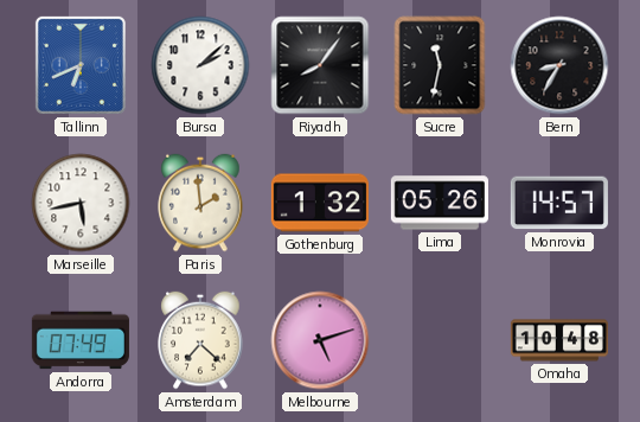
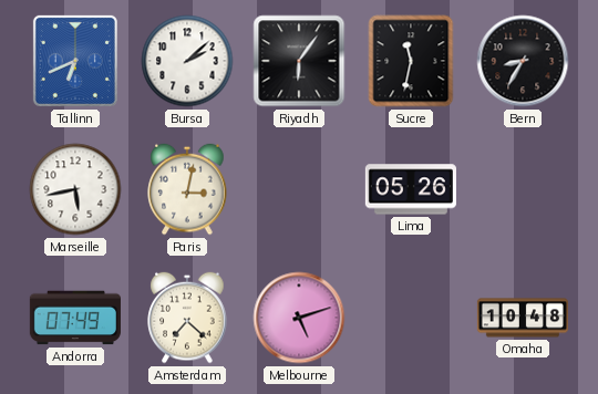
Riyadh: 8:06 -> 6:06
Paris: 1:59 -> 3:02
Gothenburg: 1:32 -> none
Monrovia: 14:57 -> none
